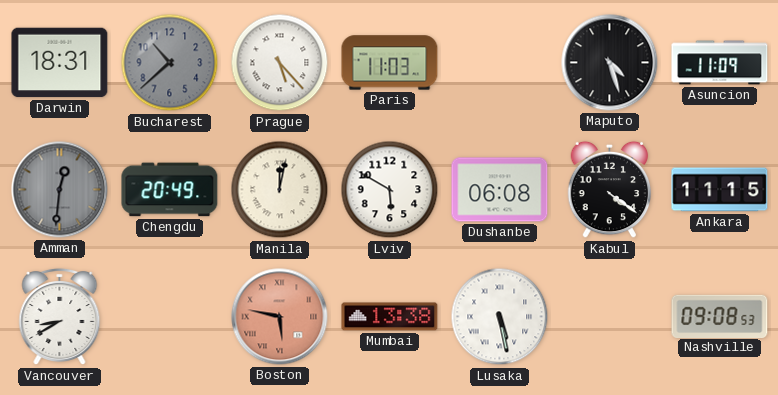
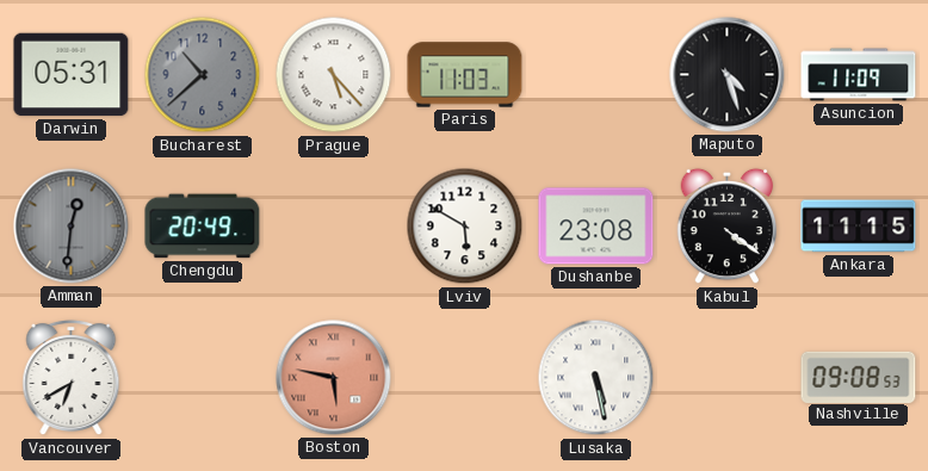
Darwin: 18:31 -> 05:31
Manila: 12:02 -> none
Dushanbe: 06:08 -> 23:08
Vancouver: 8:40 -> 6:40
Mumbai: 13:38 -> none
